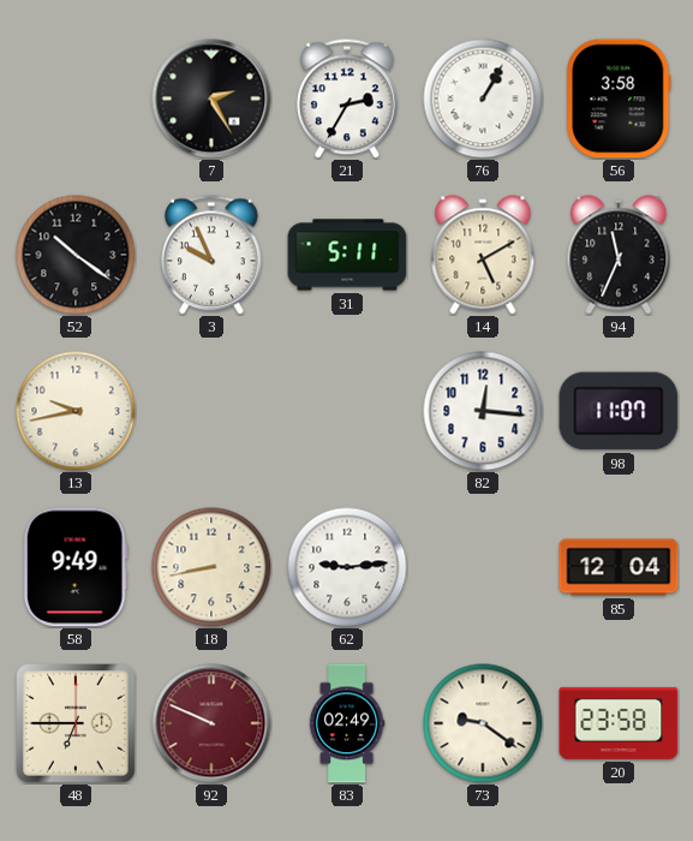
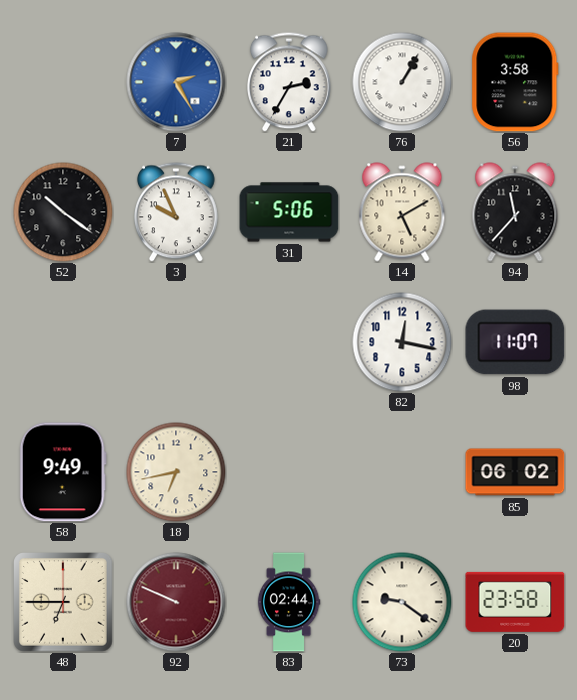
7 dial: black -> blue
31: 5:11 -> 5:06
94: 11:34 -> 11:37
13: 9:43 -> none
82: 12:16 -> 12:17
18: 8:43 -> 6:43
62: 9:14 -> none
85: 12:04 -> 06:02
83: 02:49 -> 02:44
